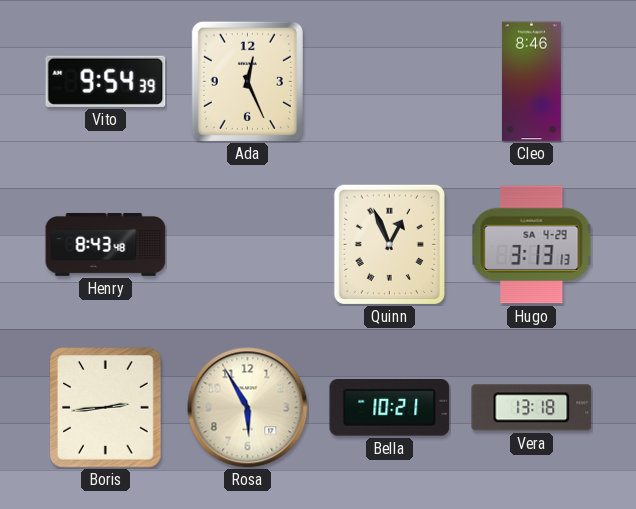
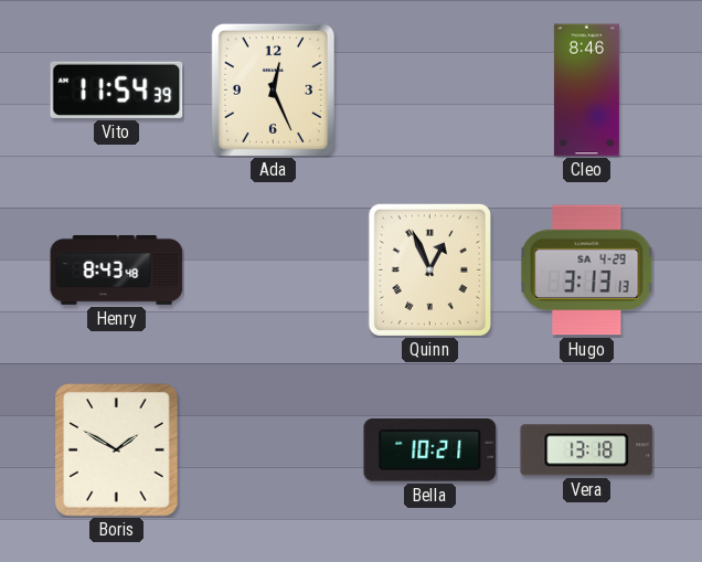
Vito: 9:54 -> 11:54
Boris: 2:44 -> 1:50
Rosa: 5:55 -> none
